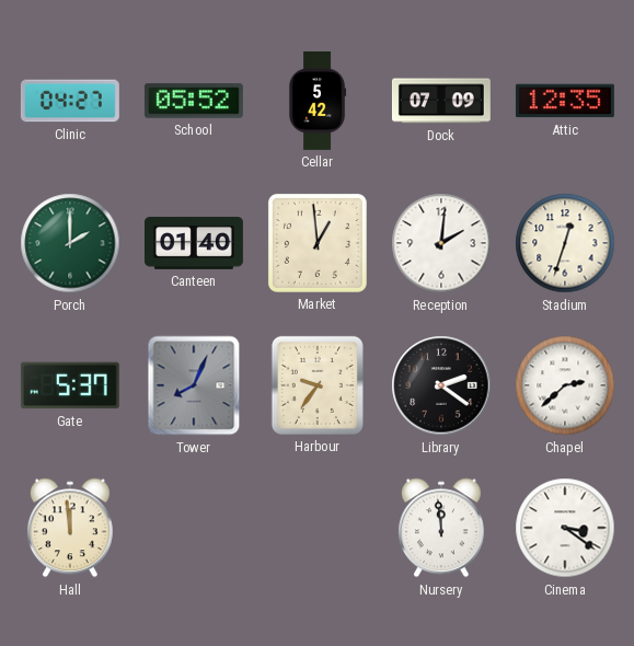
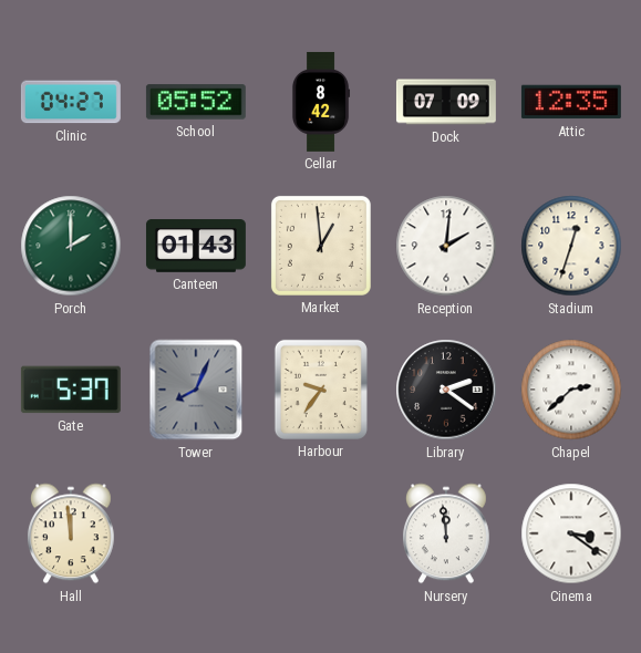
Cellar: 5:42 -> 8:42
Canteen: 01:40 -> 01:43
